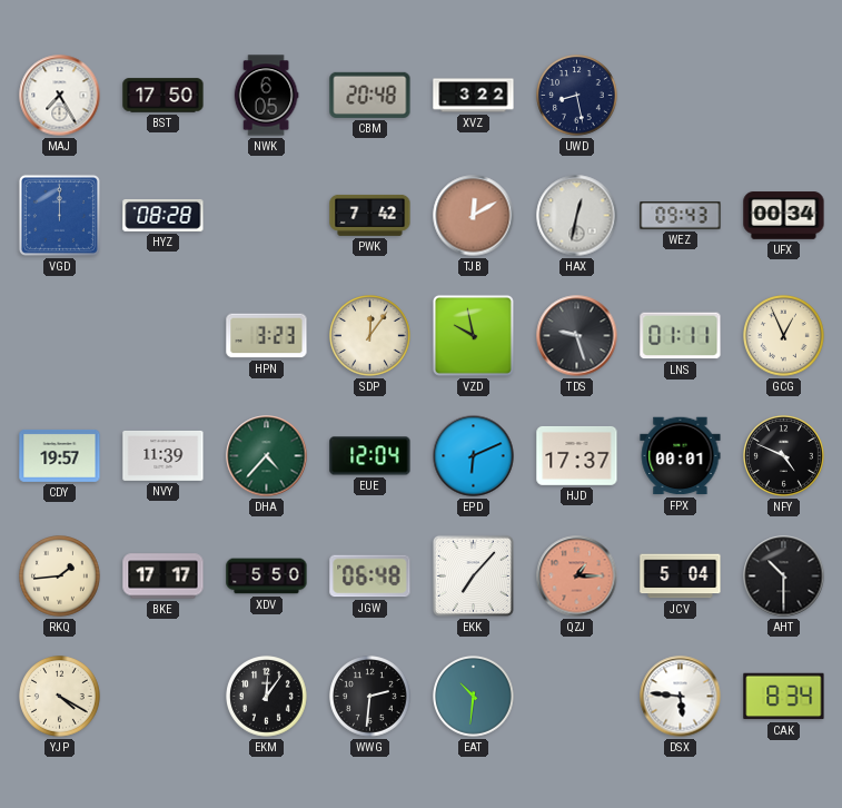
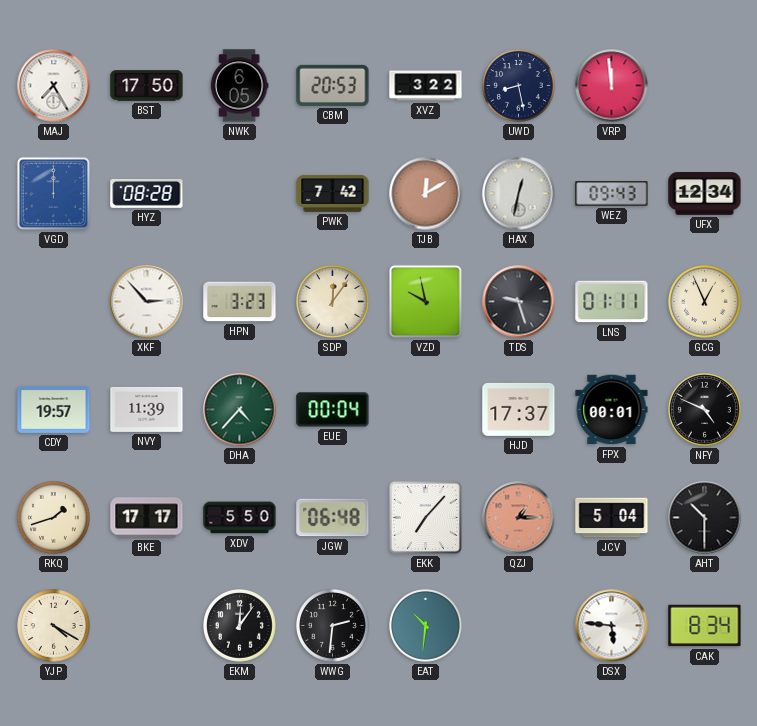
CBM: 20:48 -> 20:53
VRP: none -> 11:59
UFX: 00:34 -> 12:34
XKF: none -> 2:53
EUE: 12:04 -> 00:04
EPD: 6:11 -> none
RKQ: 1:44 -> 1:42
